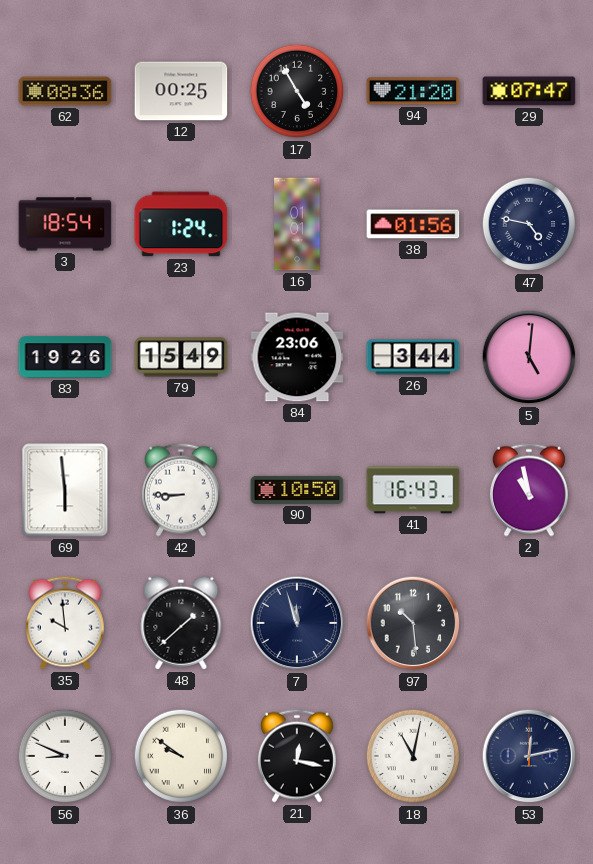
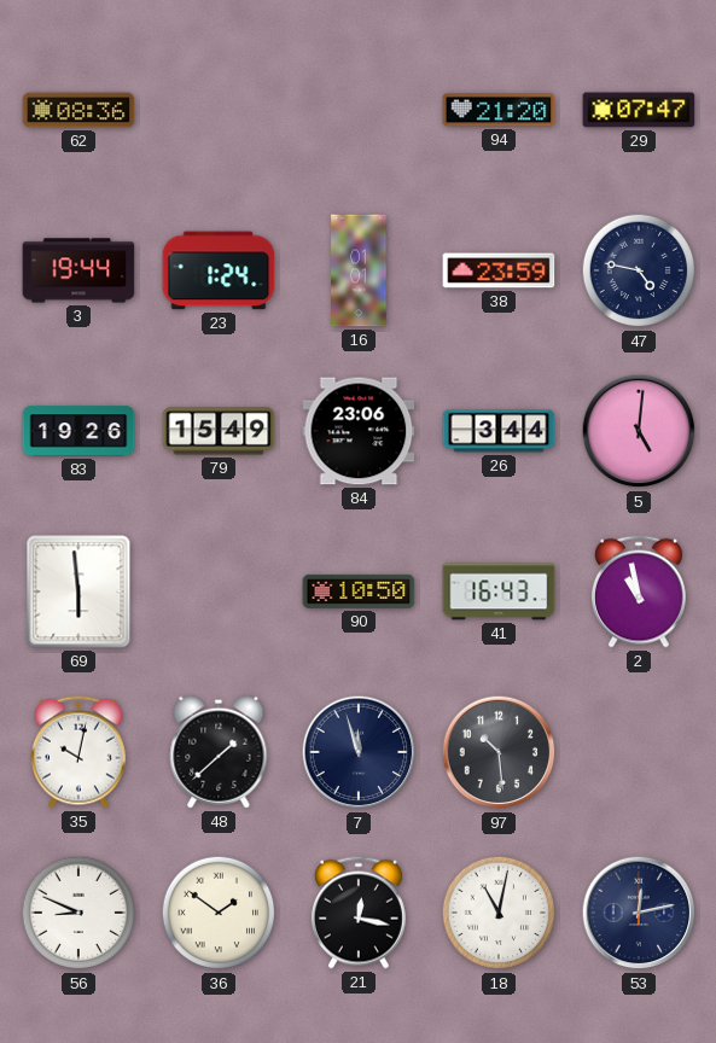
12: 00:25 -> none
17: 4:55 -> none
3: 18:54 -> 19:44
38: 01:56 -> 23:59
42: 8:45 -> none
35: 9:59 -> 10:02
36: 9:51 -> 1:51
